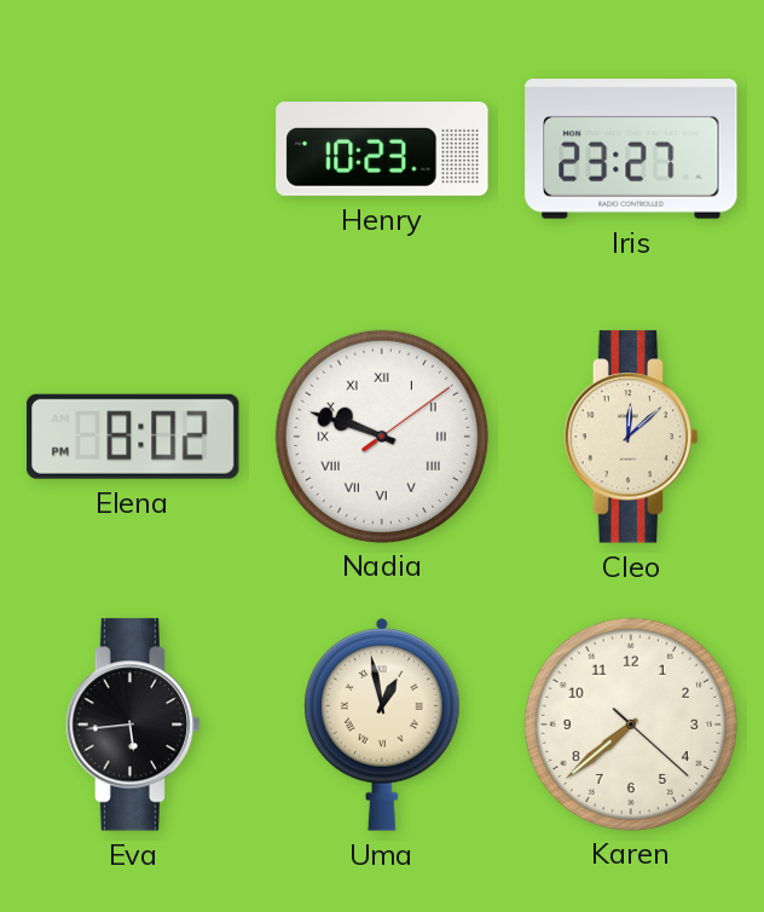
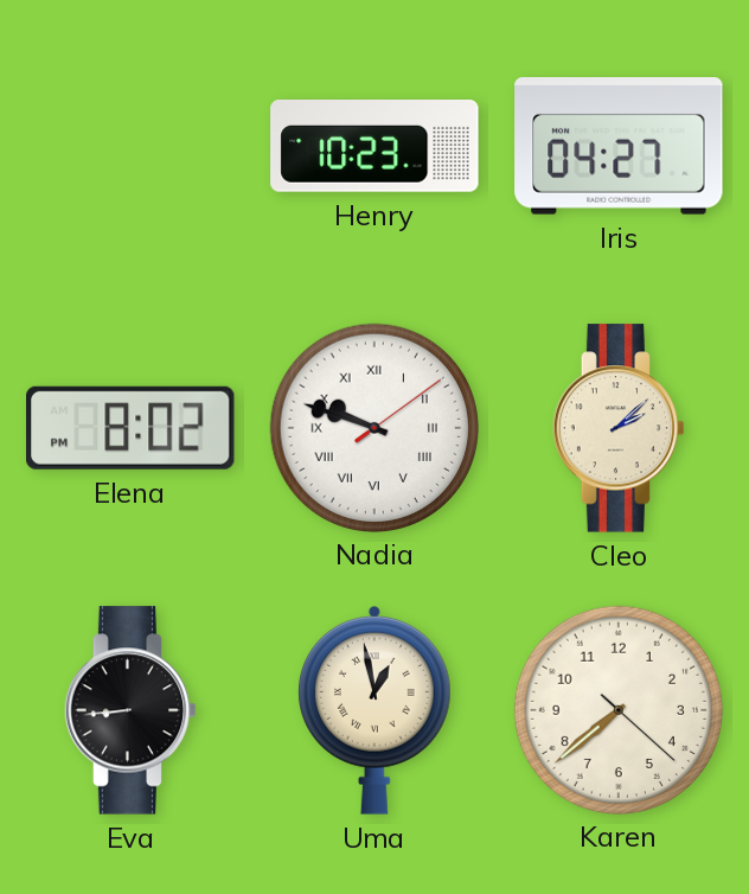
Iris: 23:27 -> 04:27
Cleo: 12:08 -> 2:08
Eva: 5:44 -> 8:44
